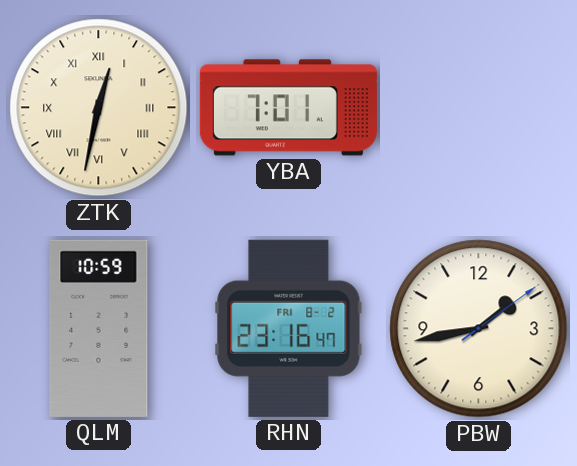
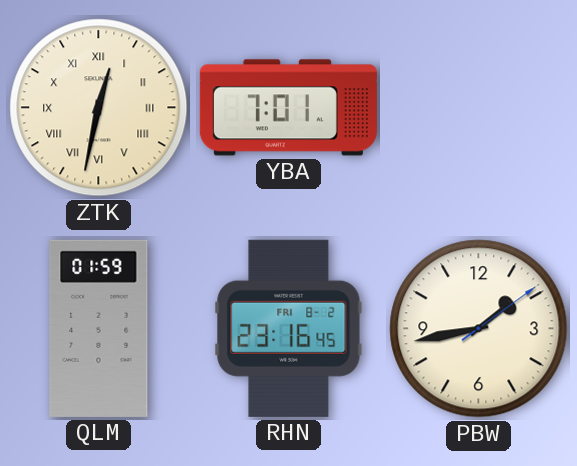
QLM: 10:59 -> 01:59
RHN: 23:16:47 -> 23:16:45
